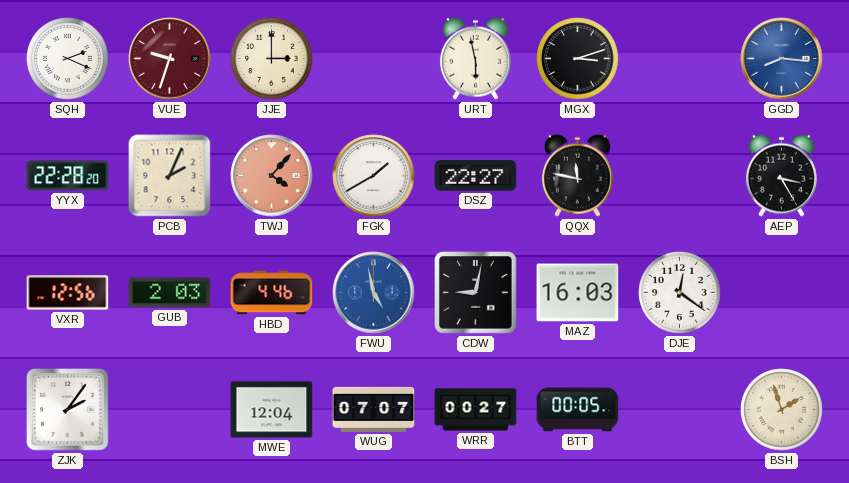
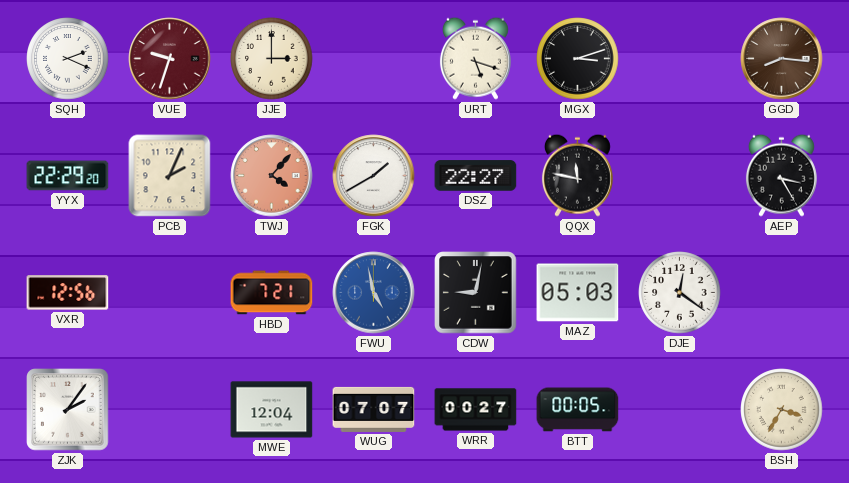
URT: 5:58 -> 5:18
GGD dial: blue -> brown
YYX: 22:28 -> 22:29
GUB: 2:03 -> none
HBD: 4:46 -> 7:21
MAZ: 16:03 -> 05:03
BSH: 1:57 -> 3:35
